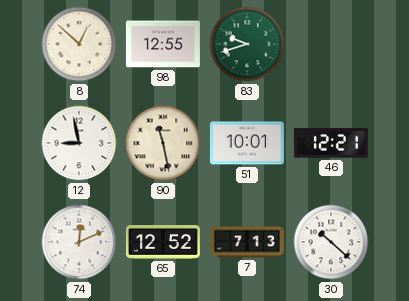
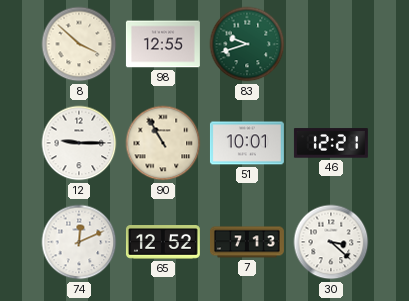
8: 12:52 -> 3:52
12: 8:58 -> 9:15
90: 11:28 -> 10:55
30: 10:22 -> 3:22
